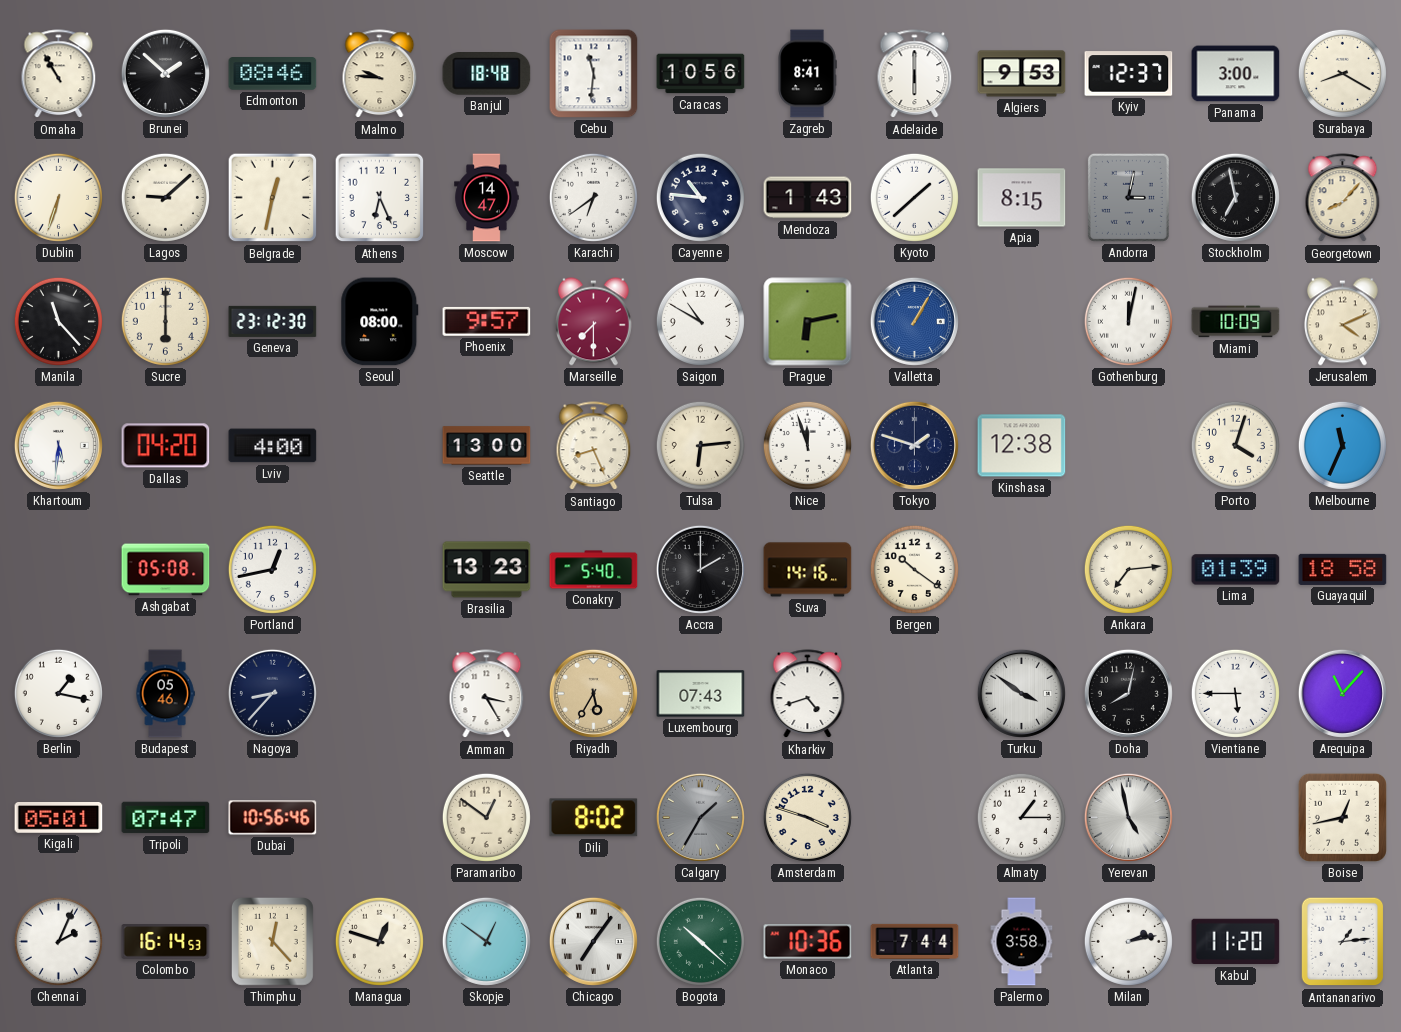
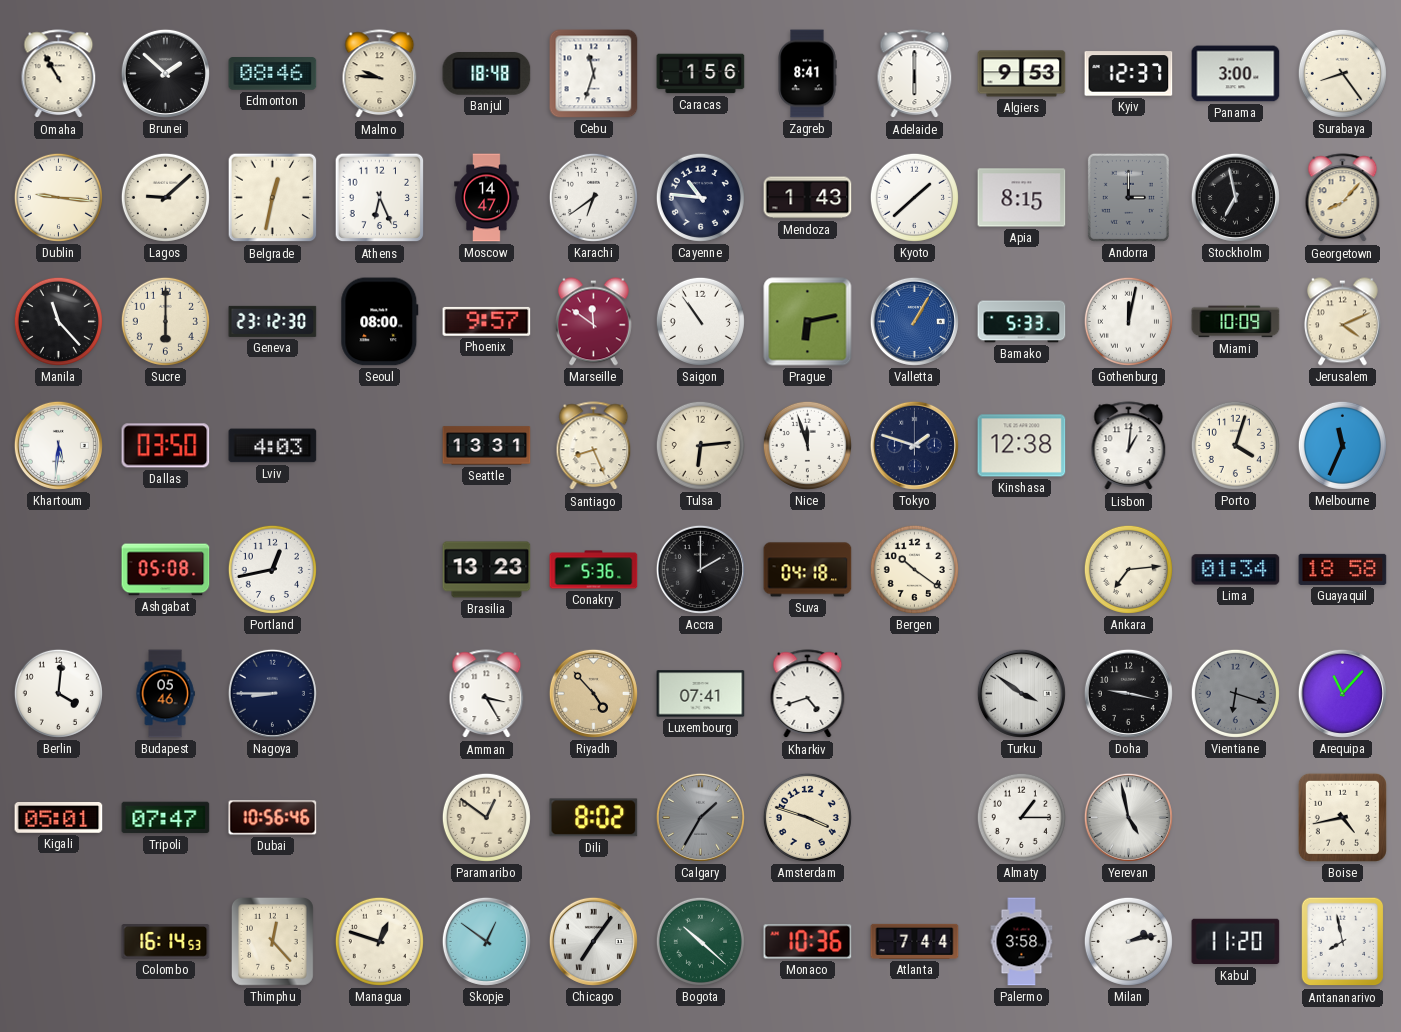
Cebu: 11:31 -> 11:33
Caracas: 10:56 -> 1:56
Surabaya: 8:20 -> 8:24
Dublin: 6:33 -> 9:16
Andorra: 3:02 -> 3:00
Marseille: 7:30 -> 11:51
Saigon: 10:50 -> 10:54
Bamako: none -> 5:33
Dallas: 04:20 -> 03:50
Lviv: 4:00 -> 4:03
Seattle: 13:00 -> 13:31
Lisbon: none -> 1:01
Conakry: 5:40 -> 5:36
Suva: 14:16 -> 04:18
Lima: 01:39 -> 01:34
Berlin: 1:17 -> 4:01
Nagoya: 8:37 -> 8:45
Riyadh: 5:35 -> 4:53
Luxembourg: 07:43 -> 07:41
Doha: 8:02 -> 9:17
Vientiane: 5:45 -> 6:18
Vientiane dial: white -> grey
Boise: 12:43 -> 4:43
Chennai: 2:04 -> none
Antananarivo: 1:14 -> 7:58
